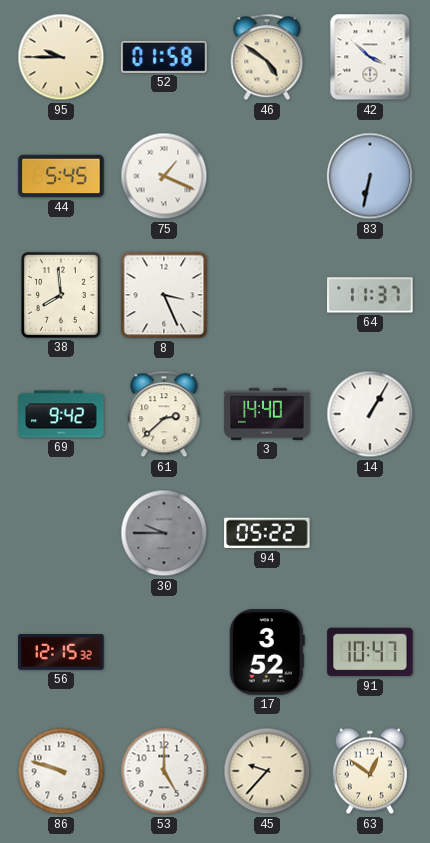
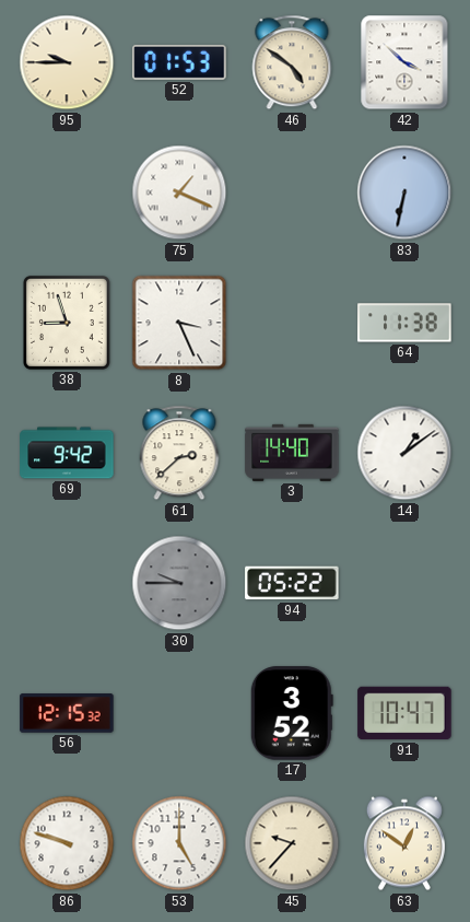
52: 01:58 -> 01:53
44: 5:45 -> none
38: 7:59 -> 8:57
64: 11:37 -> 11:38
14: 1:05 -> 1:09
